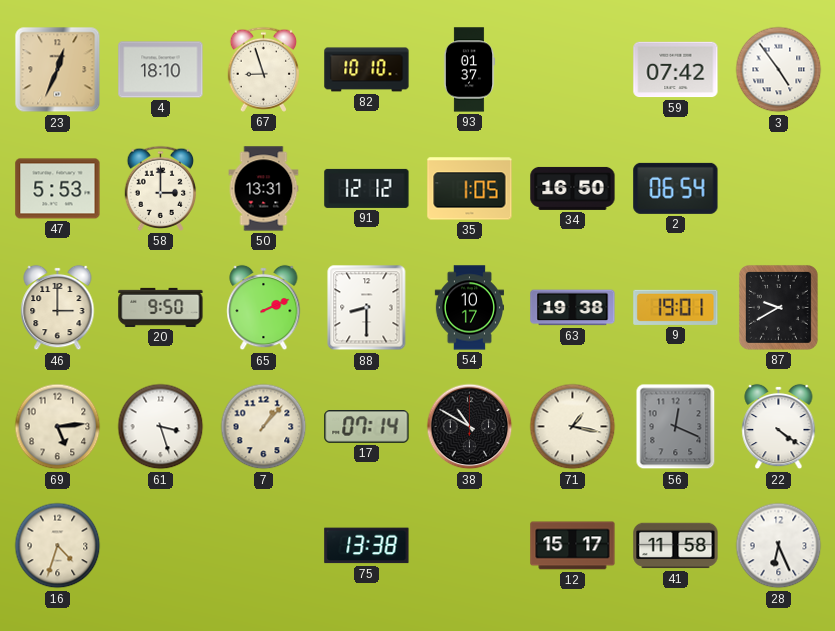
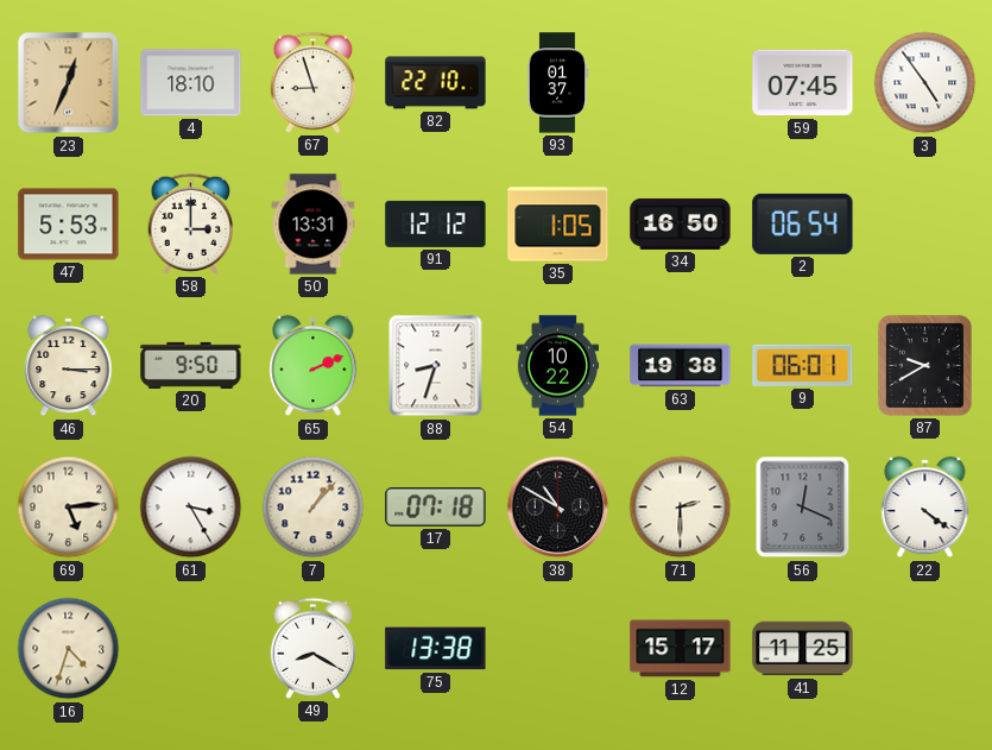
82: 10:10 -> 22:10
59: 07:42 -> 07:45
46: 3:00 -> 3:15
88: 8:30 -> 8:33
54: 10:17 -> 10:22
9: 19:01 -> 06:01
61: 3:27 -> 3:25
17: 07:14 -> 07:18
71: 1:17 -> 2:30
49: none -> 8:20
41: 11:58 -> 11:25
28: 6:26 -> none
